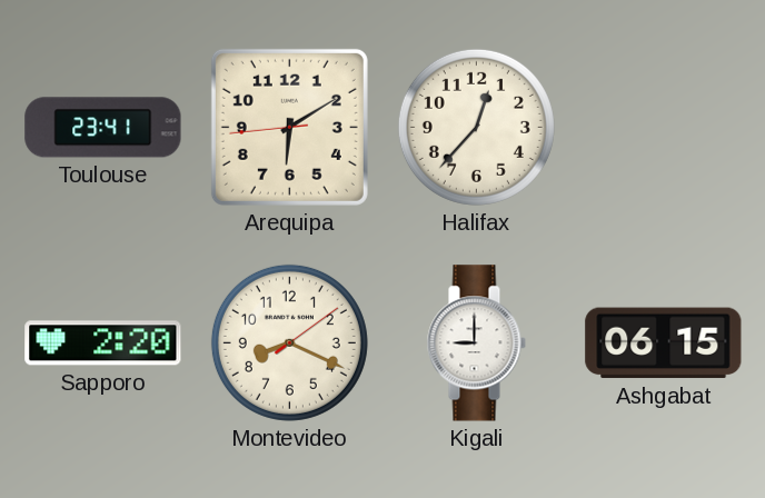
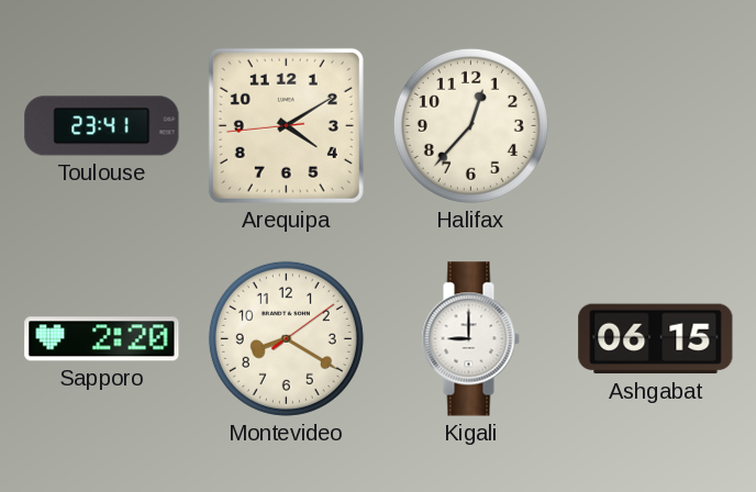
Arequipa: 6:09 -> 4:09
Montevideo: 8:19 -> 8:20
